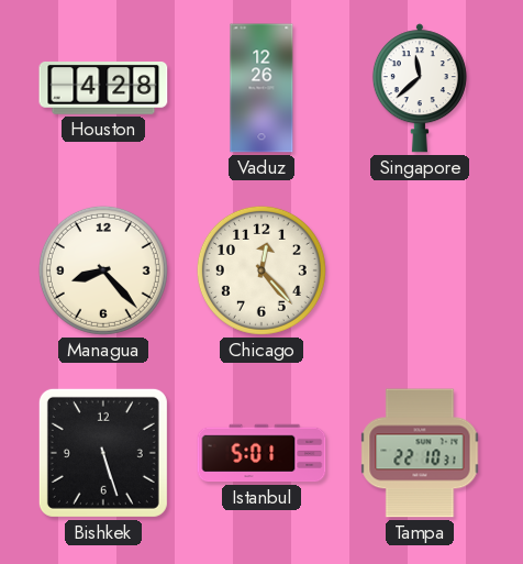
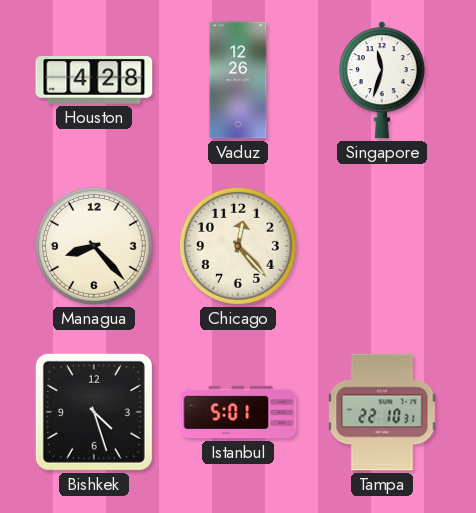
Singapore: 11:38 -> 11:33
Bishkek: 5:27 -> 4:27
